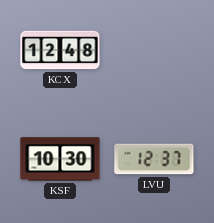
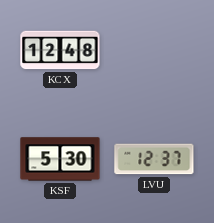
KSF: 10:30 -> 5:30
